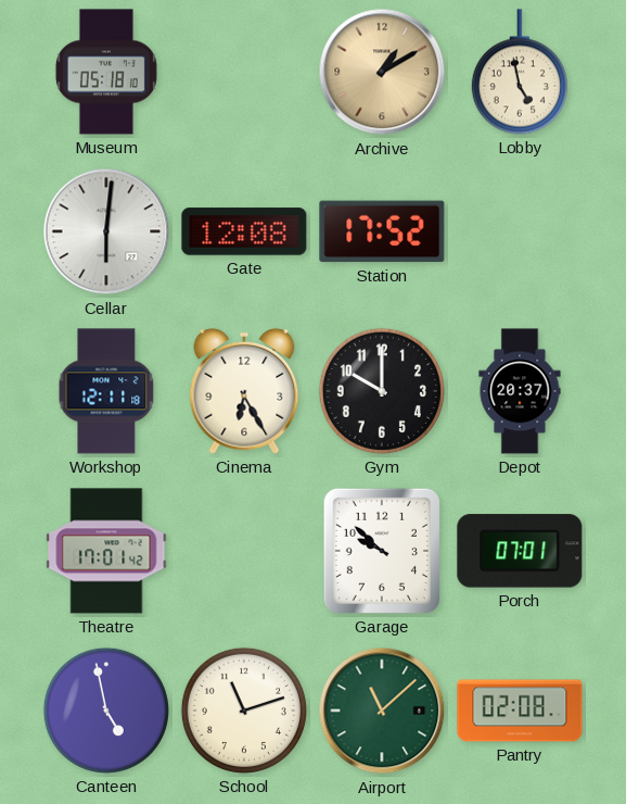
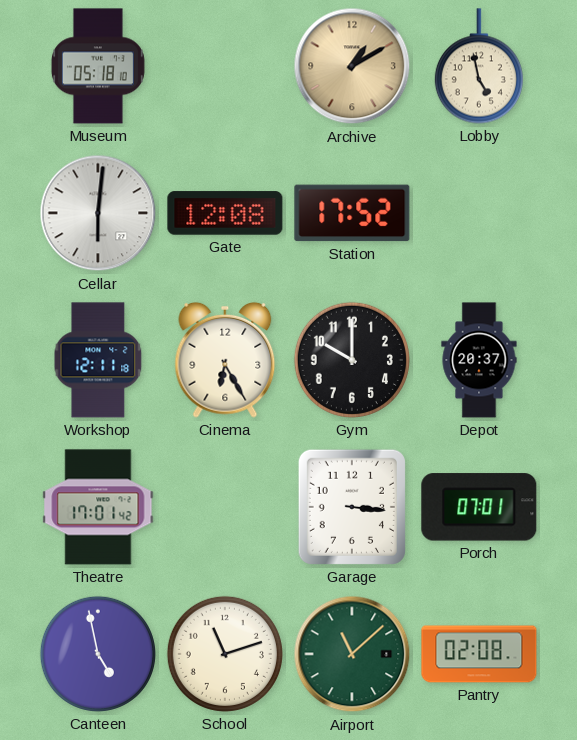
Garage: 9:52 -> 3:16
